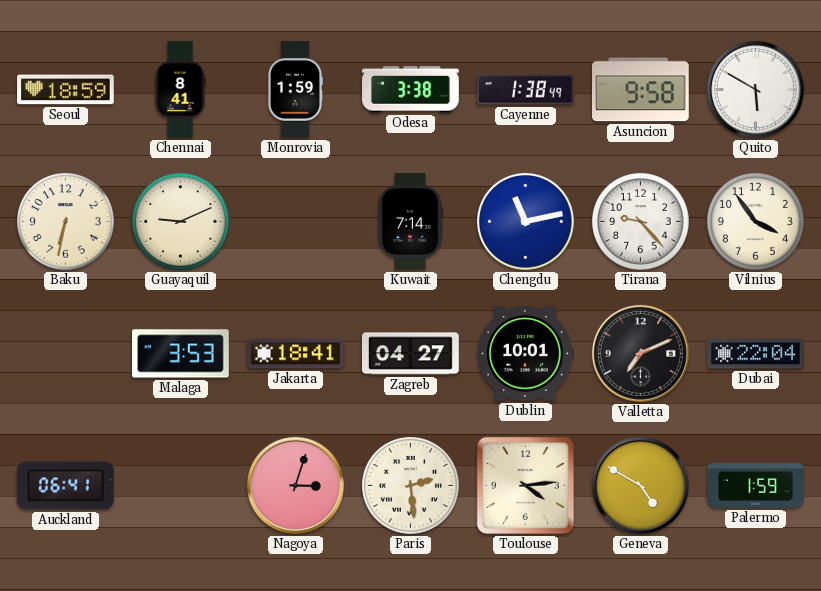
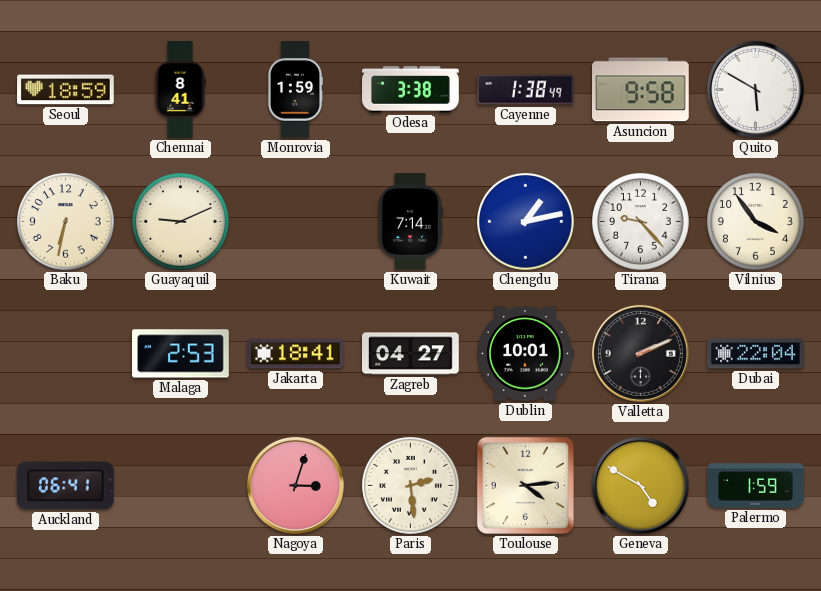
Chengdu: 11:13 -> 1:13
Malaga: 3:53 -> 2:53
Valletta: 7:11 -> 2:11
